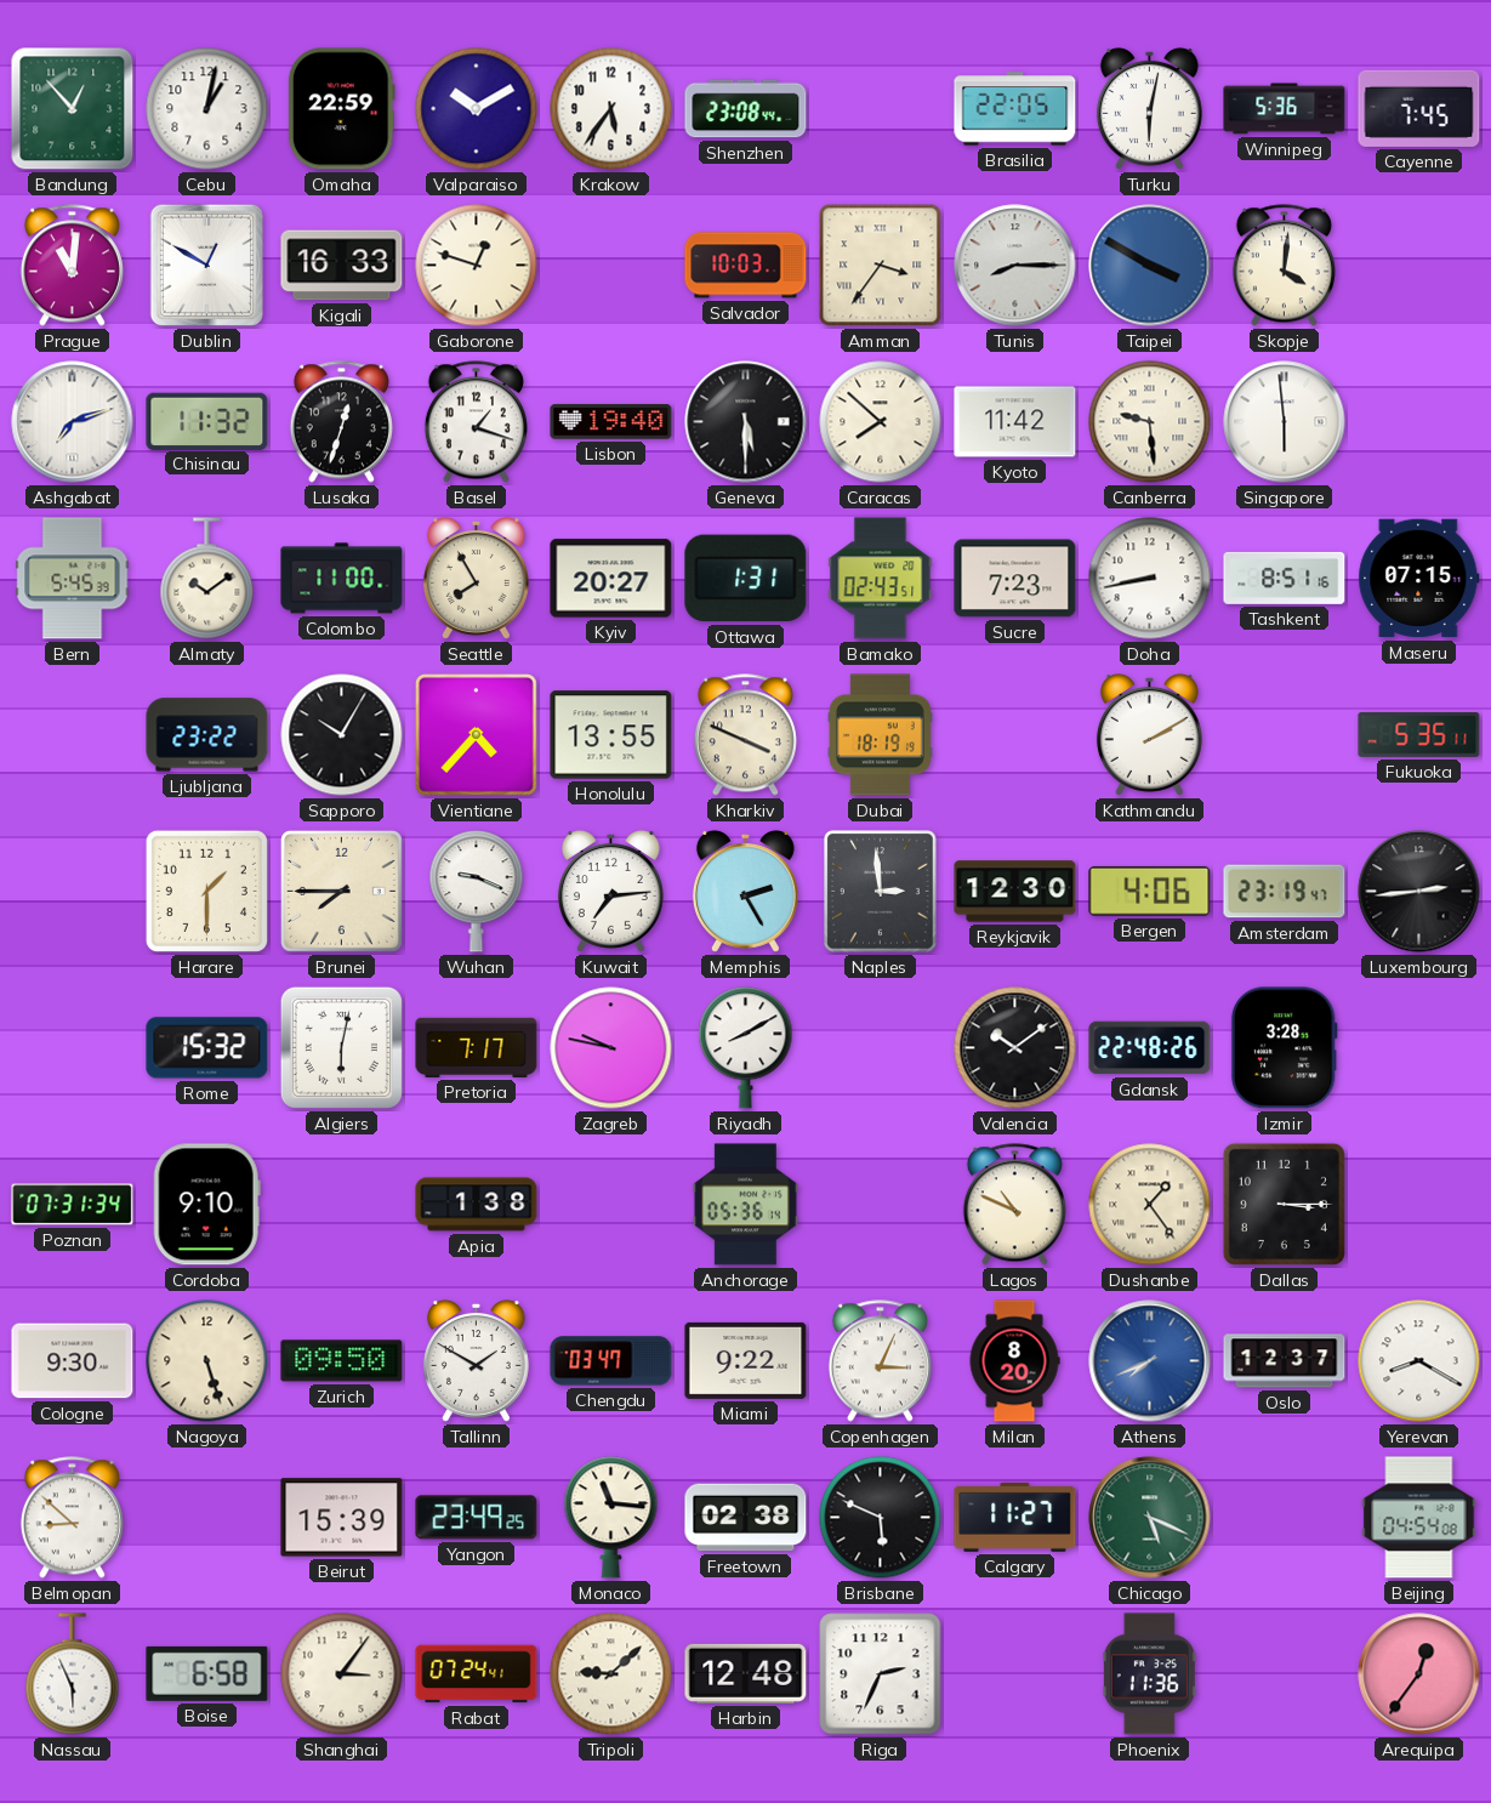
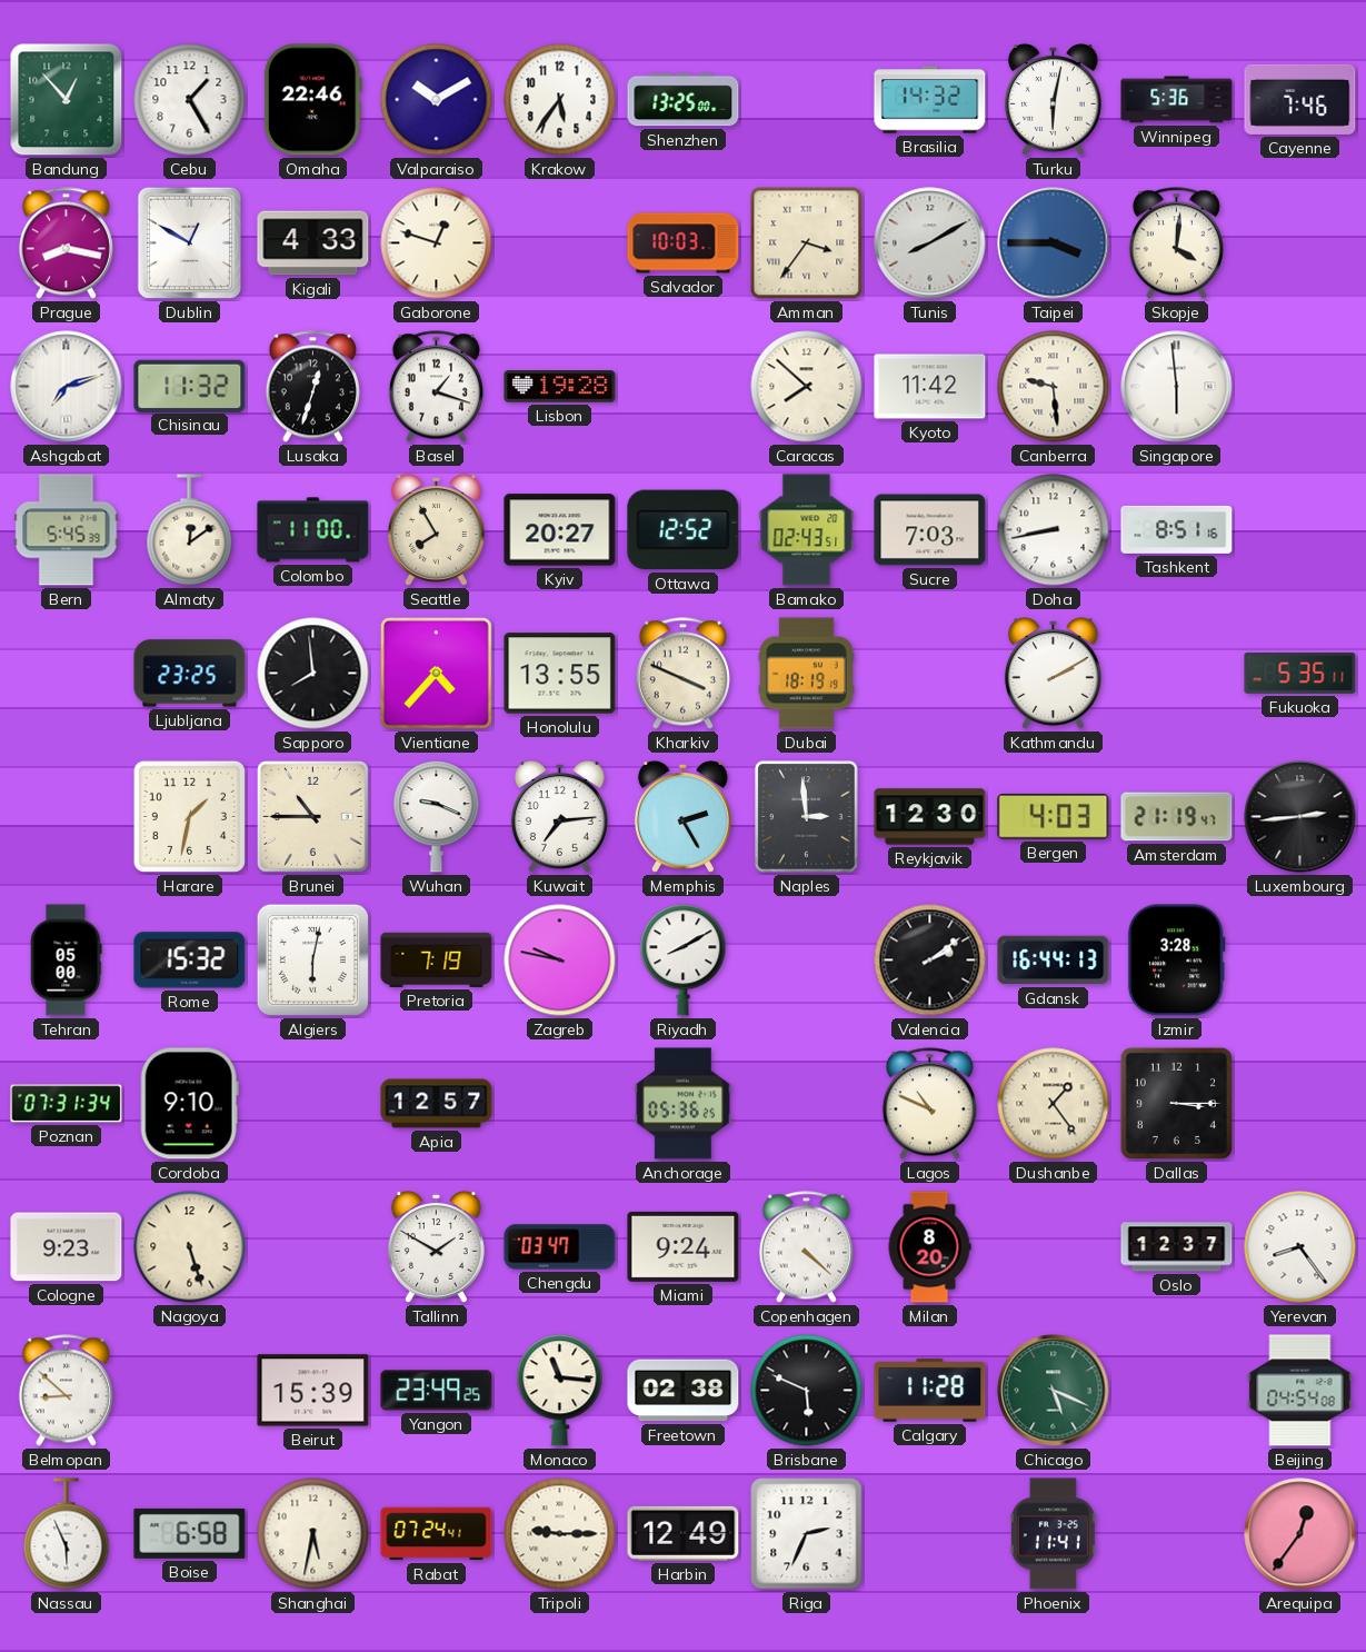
Cebu: 1:02 -> 1:25
Omaha: 22:59 -> 22:46
Shenzhen: 23:08 -> 13:25
Brasilia: 22:05 -> 14:32
Cayenne: 7:45 -> 7:46
Prague: 11:01 -> 8:17
Kigali: 16:33 -> 4:33
Tunis: 8:15 -> 8:10
Taipei: 3:50 -> 3:45
Lisbon: 19:40 -> 19:28
Geneva: 5:30 -> none
Almaty: 10:09 -> 12:09
Ottawa: 1:31 -> 12:52
Sucre: 7:23 -> 7:03
Maseru: 07:15 -> none
Ljubljana: 23:22 -> 23:25
Sapporo: 10:05 -> 7:59
Harare: 1:30 -> 1:32
Brunei: 7:45 -> 10:45
Bergen: 4:06 -> 4:03
Amsterdam: 23:19 -> 21:19
Tehran: none -> 05:00
Pretoria: 7:17 -> 7:19
Valencia: 10:09 -> 2:09
Gdansk: 22:48 -> 16:44
Apia: 1:38 -> 12:57
Anchorage: 05:36:14 -> 05:36:25
Cologne: 9:30 -> 9:23
Zurich: 09:50 -> none
Miami: 9:22 -> 9:24
Copenhagen: 3:04 -> 4:22
Athens: 7:41 -> none
Yerevan: 8:20 -> 8:24
Calgary: 11:27 -> 11:28
Shanghai: 3:06 -> 5:32
Tripoli: 9:08 -> 9:15
Harbin: 12:48 -> 12:49
Phoenix: 11:36 -> 11:41
